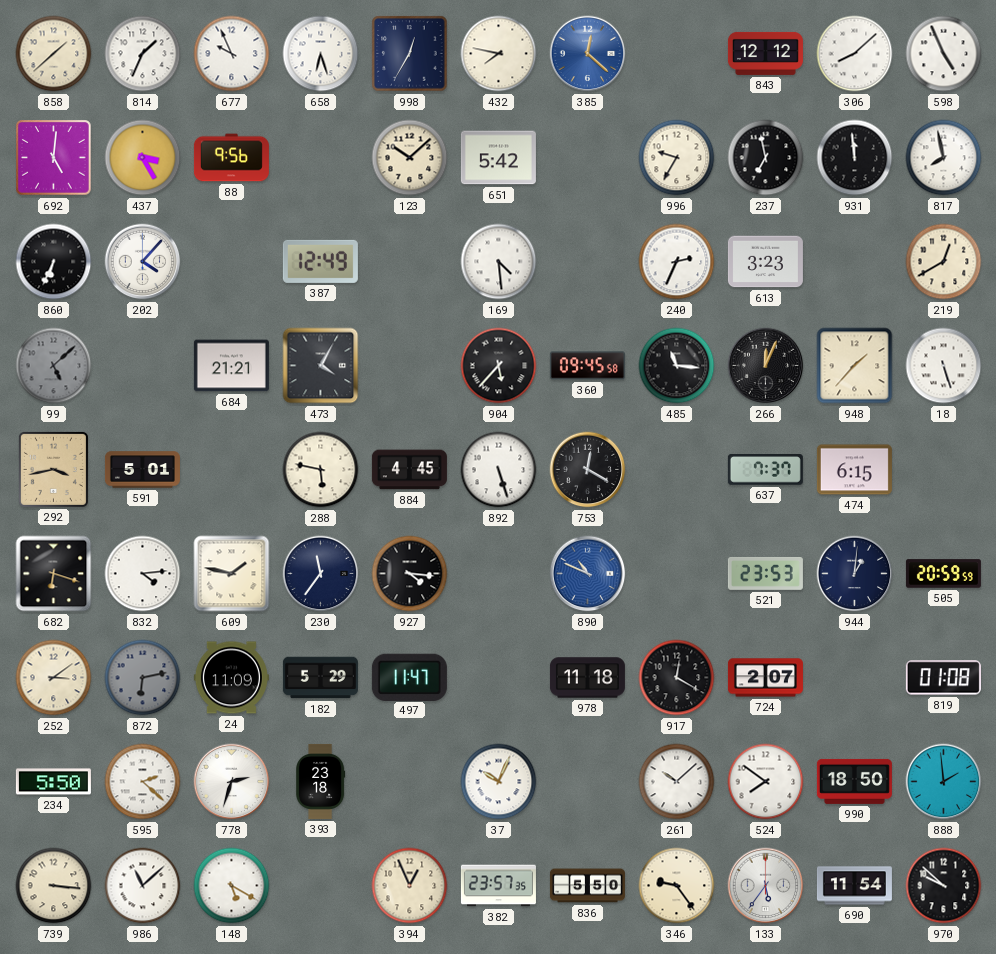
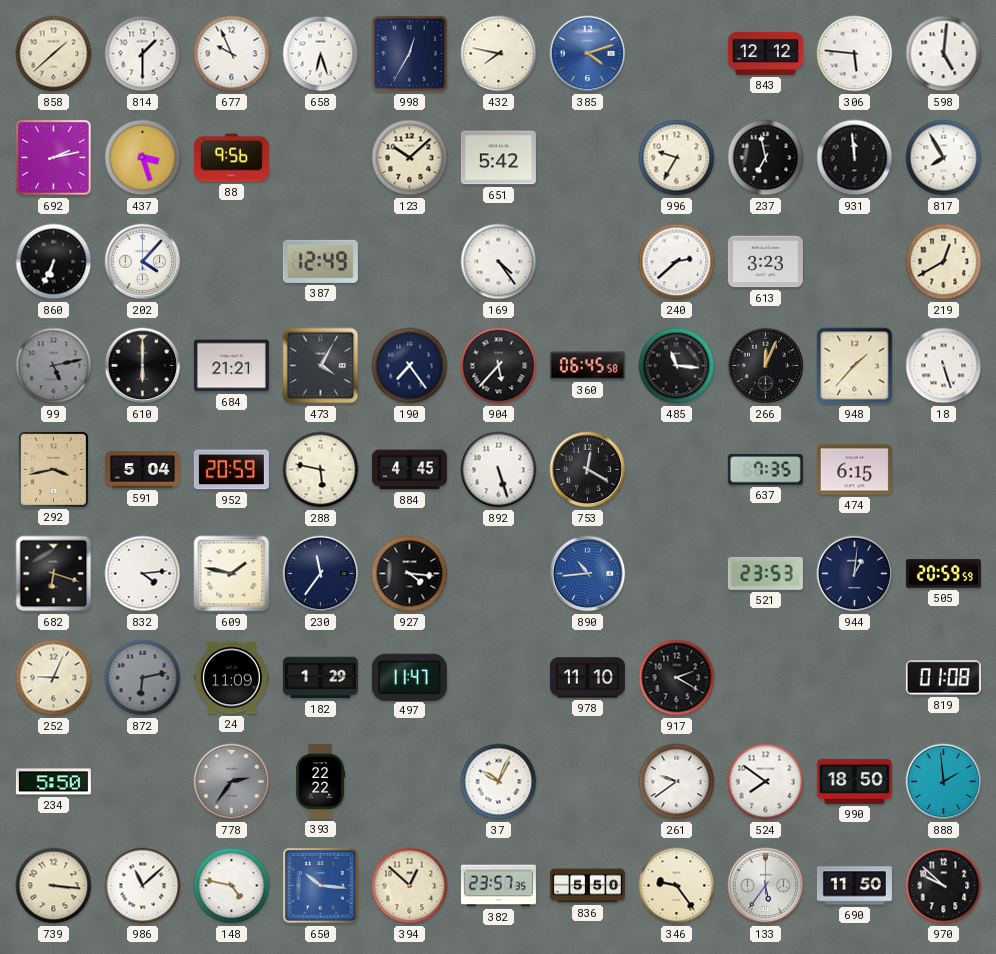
814: 1:34 -> 1:30
385: 12:22 -> 4:12
306: 8:08 -> 5:46
598: 4:56 -> 5:01
692: 5:01 -> 2:13
437: 3:25 -> 3:27
817: 7:58 -> 7:55
169: 4:29 -> 4:24
240: 2:34 -> 2:38
99: 5:08 -> 5:13
610: none -> 6:00
190: none -> 7:24
360: 09:45 -> 06:45
591: 5:01 -> 5:04
952: none -> 20:59
637: 7:37 -> 7:35
890: 10:49 -> 10:44
252: 3:09 -> 9:04
182: 5:29 -> 1:29
978: 11:18 -> 11:10
917: 12:20 -> 2:20
724: 2:07 -> none
595: 2:22 -> none
778: 2:33 -> 2:36
778 dial: white -> grey
393: 23:18 -> 22:22
261: 10:08 -> 9:39
148: 5:20 -> 4:47
650: none -> 10:16
394: 12:56 -> 12:52
690: 11:54 -> 11:50
